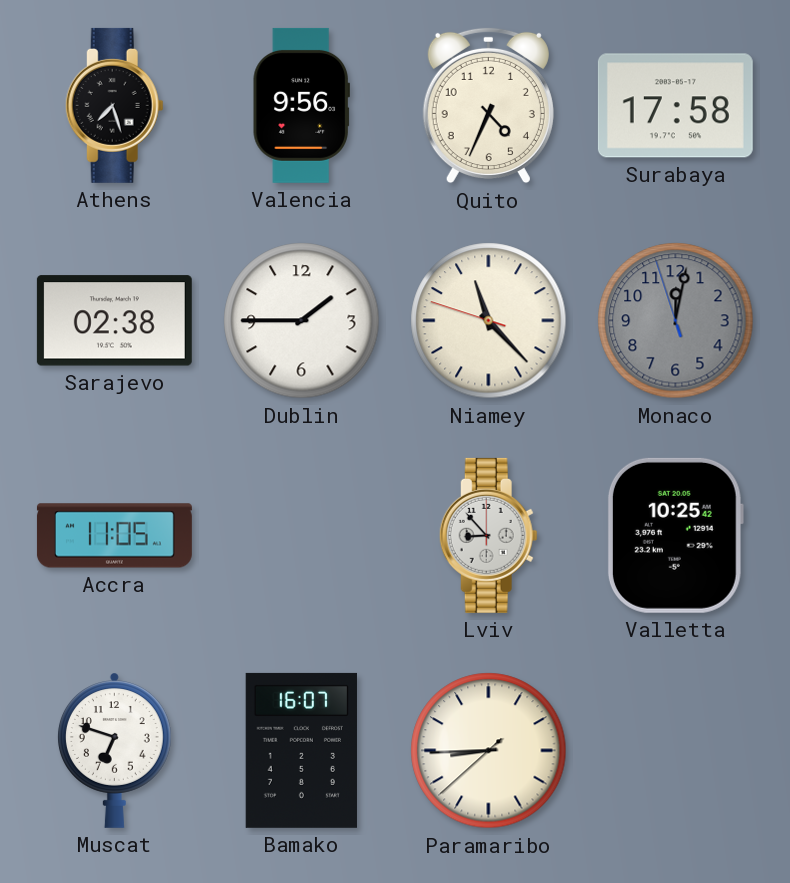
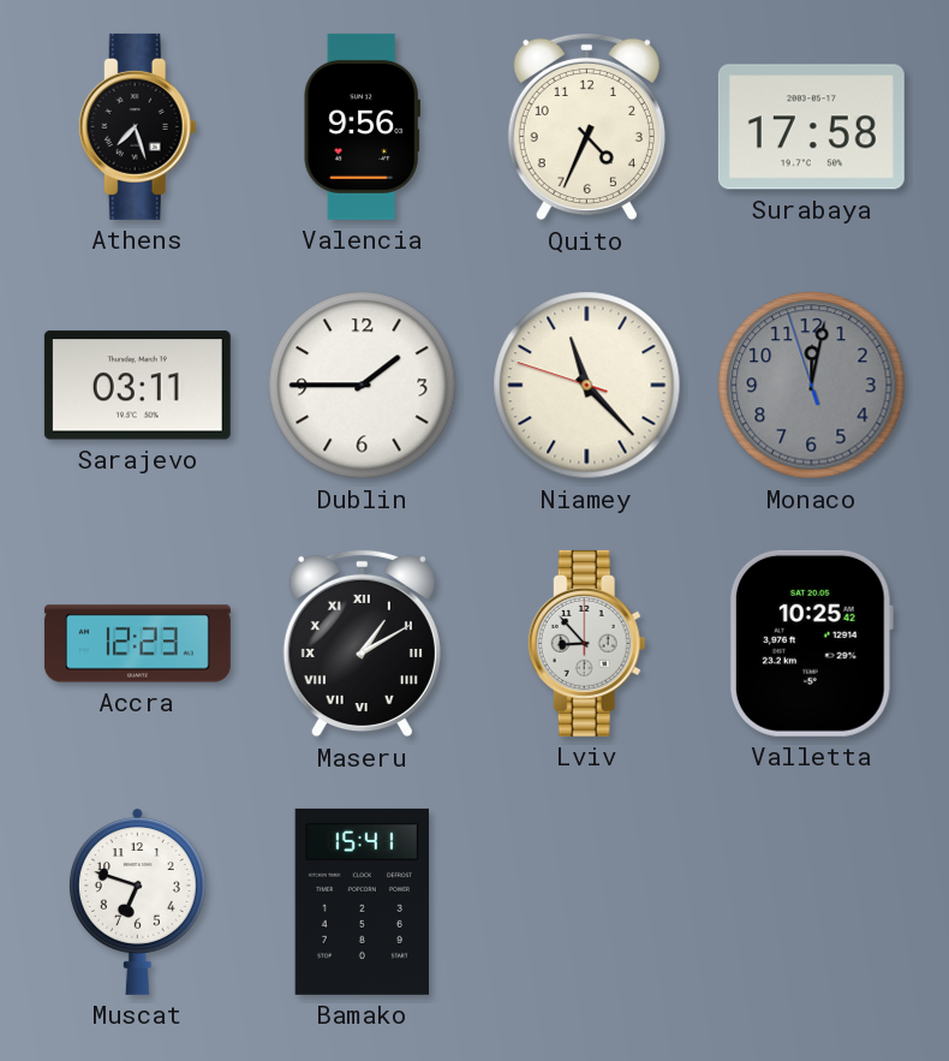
Sarajevo: 02:38 -> 03:11
Accra: 11:05 -> 12:23
Maseru: none -> 1:10
Bamako: 16:07 -> 15:41
Paramaribo: 8:44 -> none
